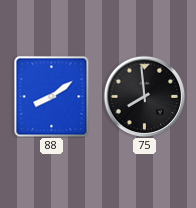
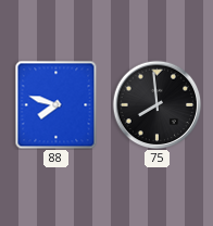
88: 8:09 -> 7:48
